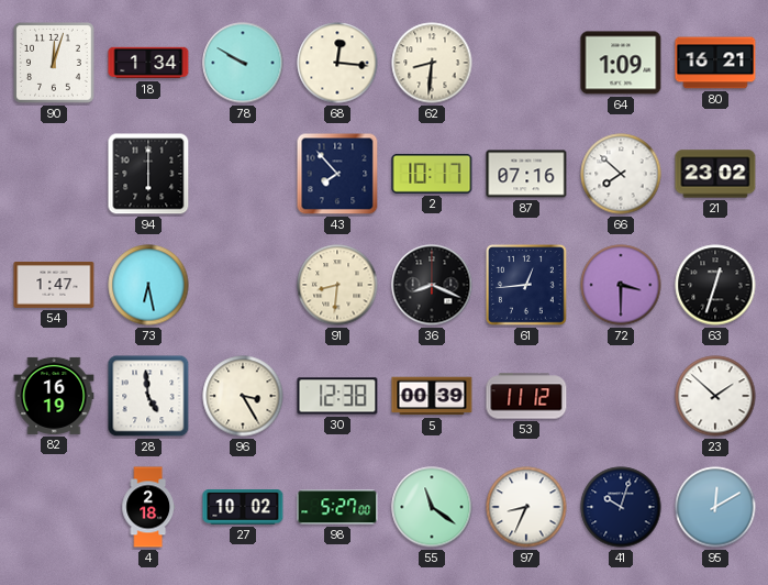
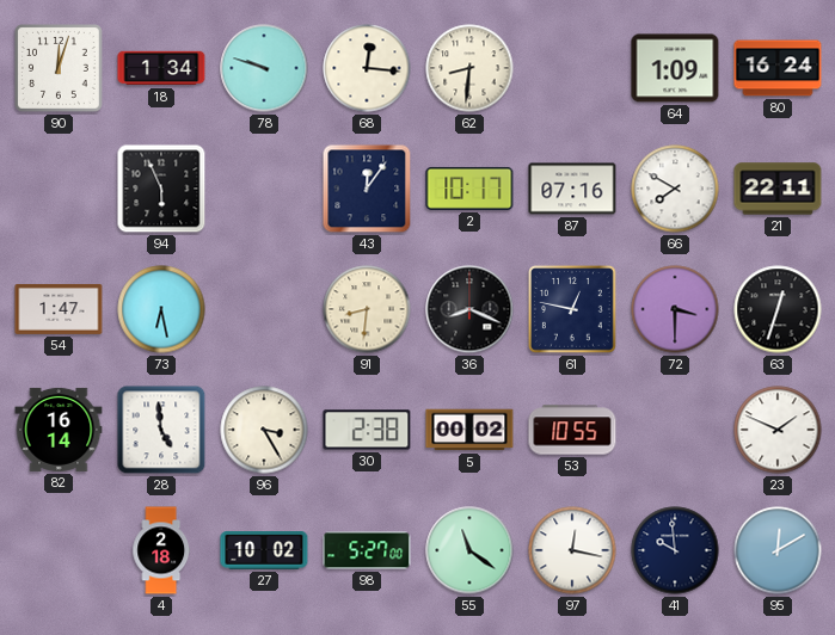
78: 9:50 -> 9:48
80: 16:21 -> 16:24
94: 6:00 -> 5:56
43: 7:53 -> 12:06
66: 7:52 -> 7:50
21: 23:02 -> 22:11
61: 12:44 -> 12:47
82: 16:19 -> 16:14
30: 12:38 -> 2:38
5: 00:39 -> 00:02
53: 11:12 -> 10:55
23: 1:52 -> 1:49
97: 8:34 -> 12:17
41: 10:03 -> 9:59
